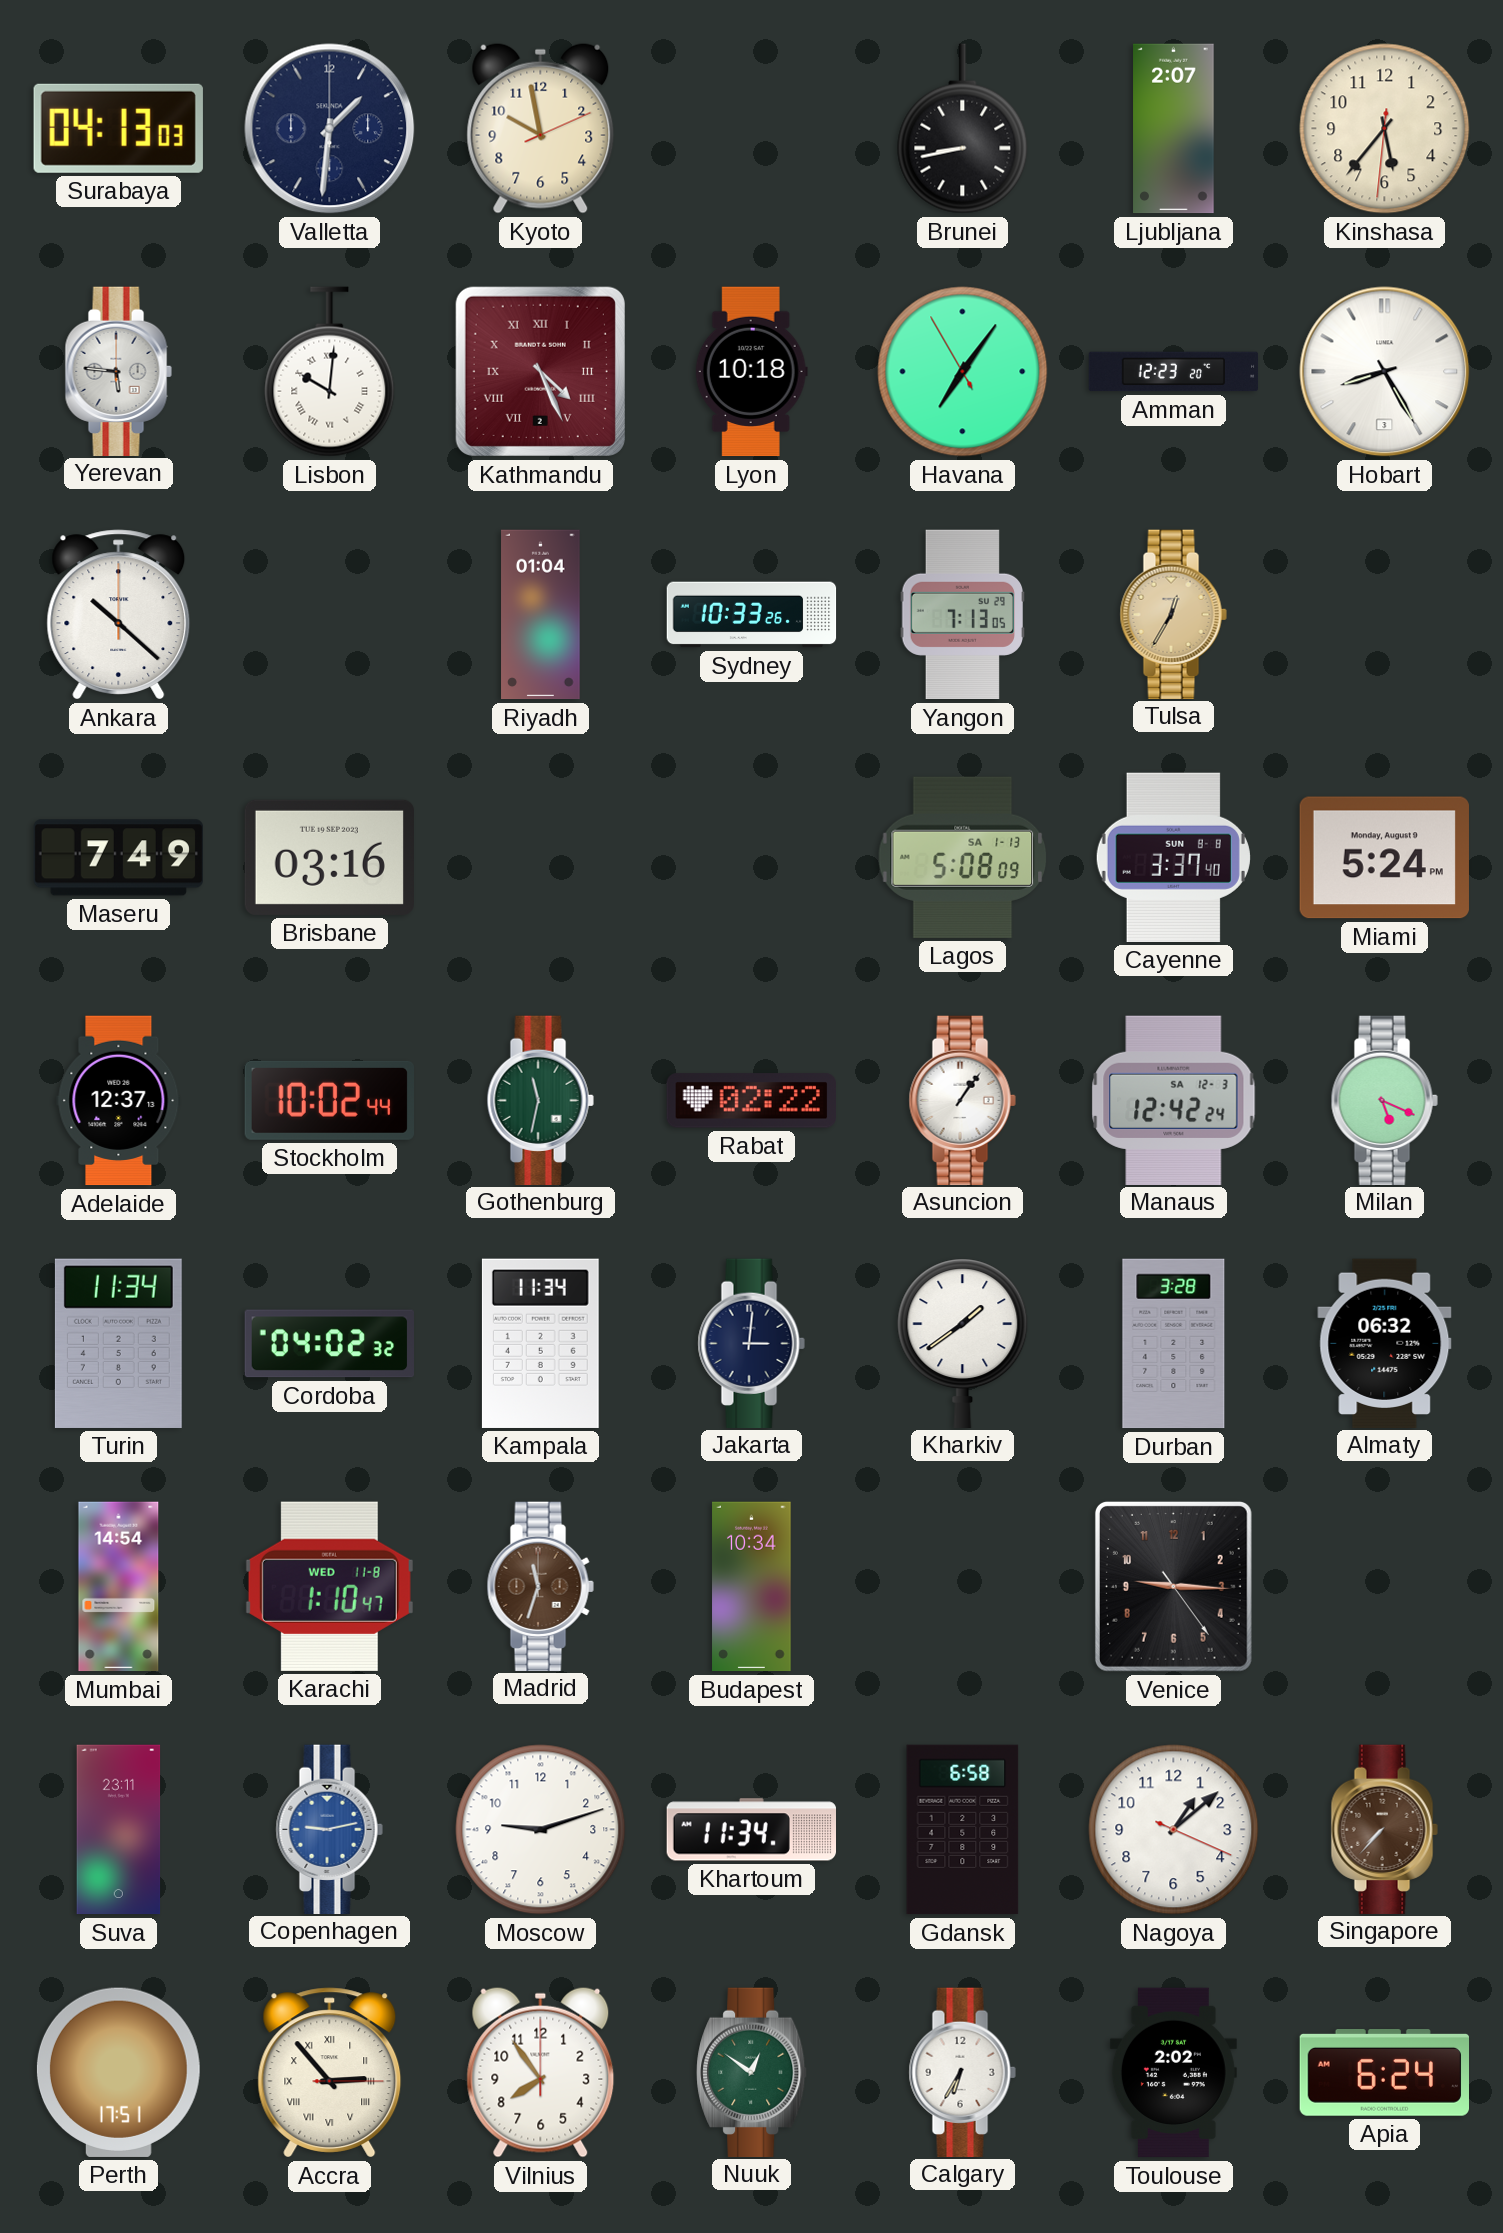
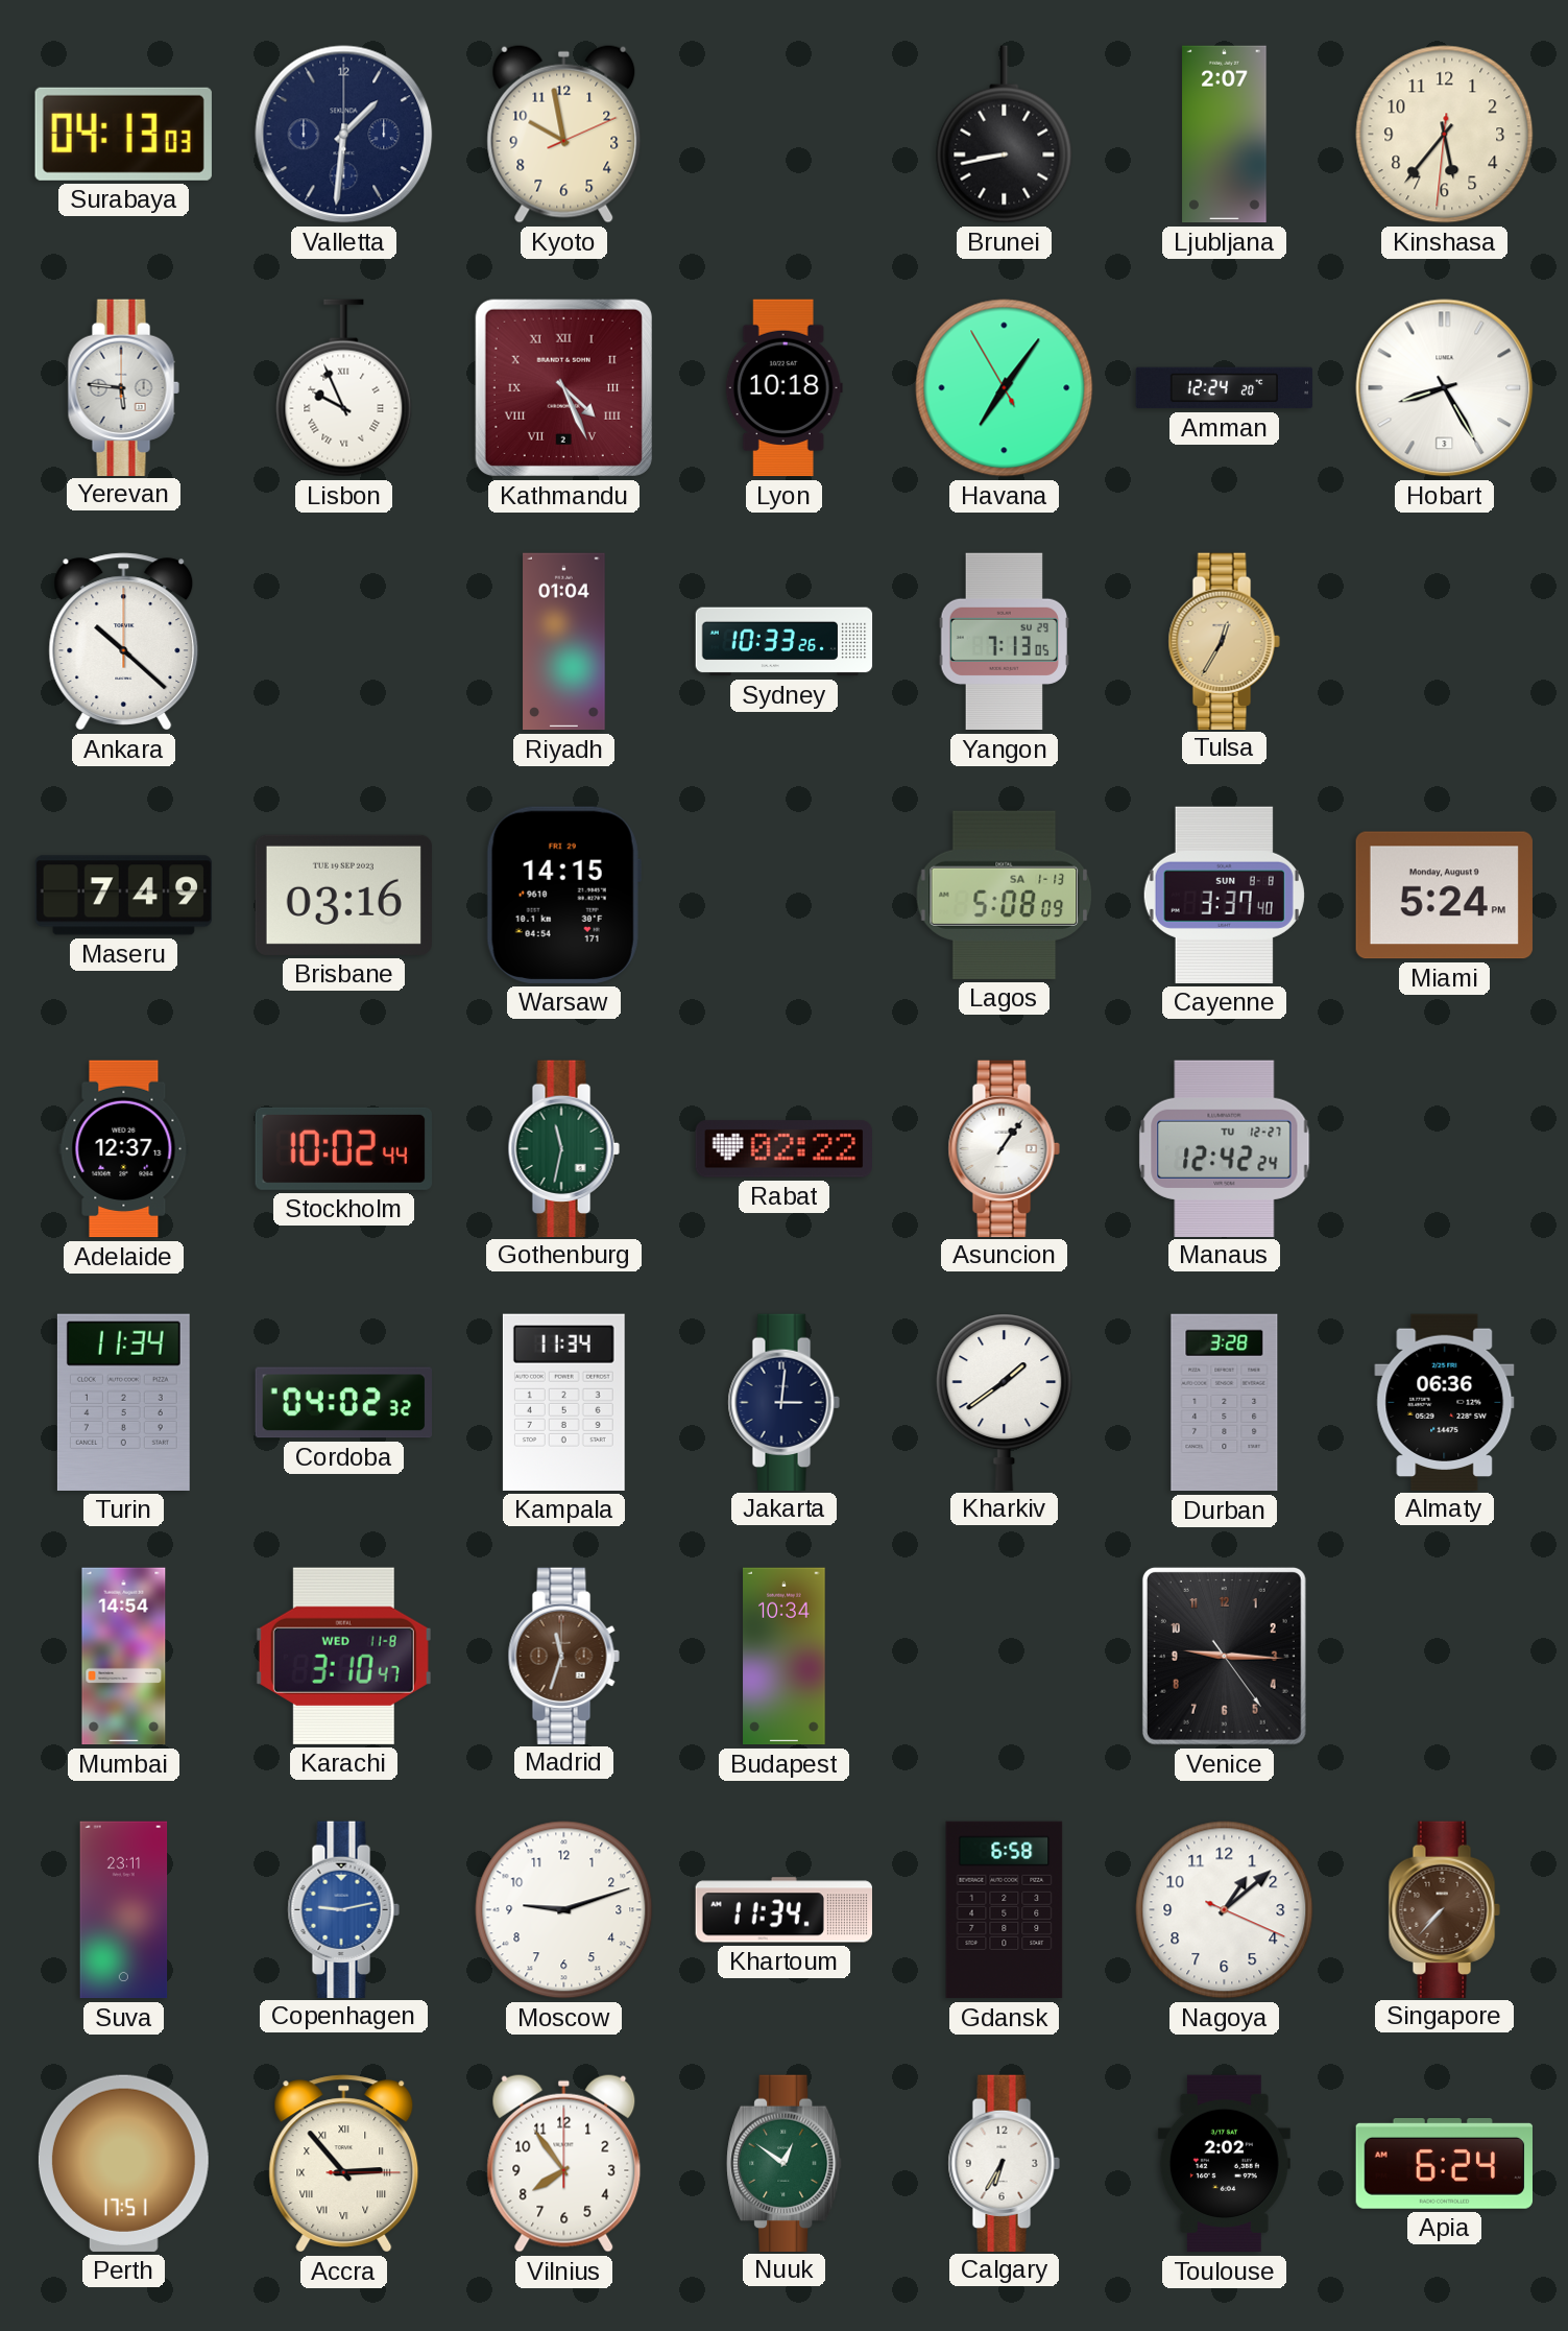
Lisbon: 10:01 -> 9:56
Amman: 12:23 -> 12:24
Warsaw: none -> 14:15
Manaus date: SA 12-3 -> TU 12-27
Milan: 5:19 -> none
Almaty: 06:32 -> 06:36
Karachi: 1:10 -> 3:10
